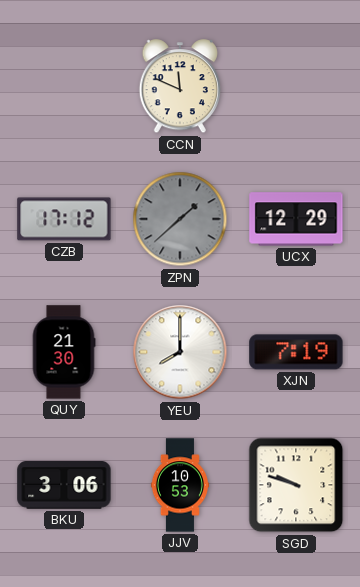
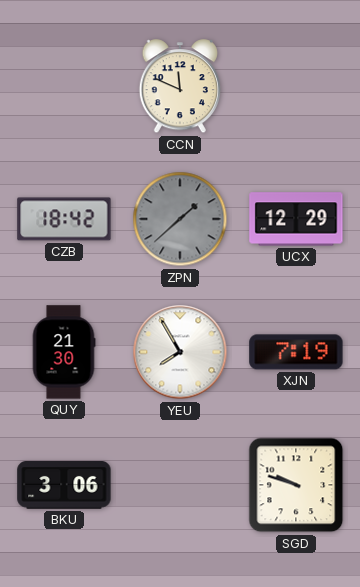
CZB: 17:12 -> 18:42
YEU: 8:00 -> 7:55
JJV: 10:53 -> none
